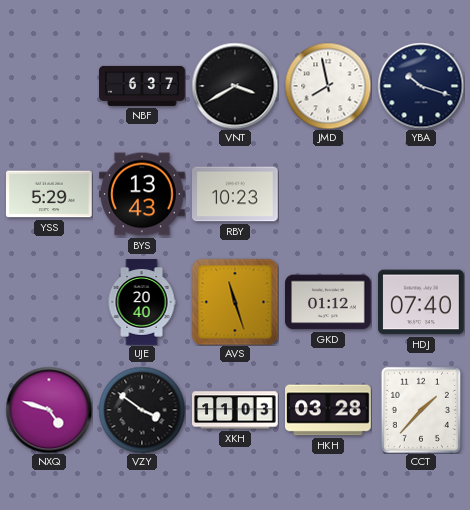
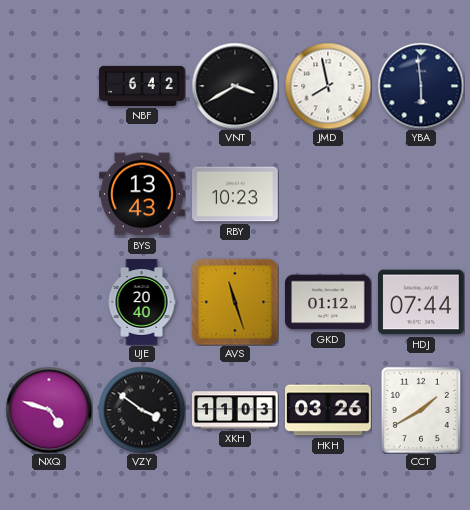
NBF: 6:37 -> 6:42
YBA: 10:18 -> 5:59
YSS: 5:29 -> none
HDJ: 07:40 -> 07:44
HKH: 03:28 -> 03:26
CCT: 1:37 -> 1:40
